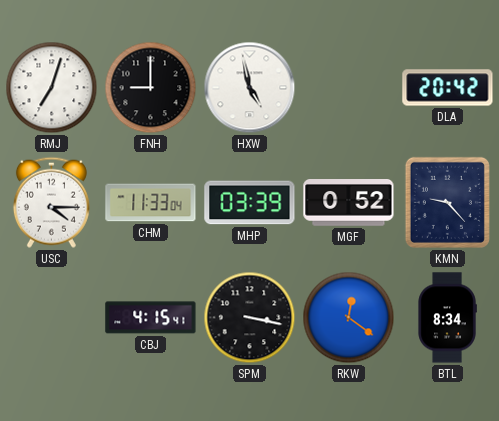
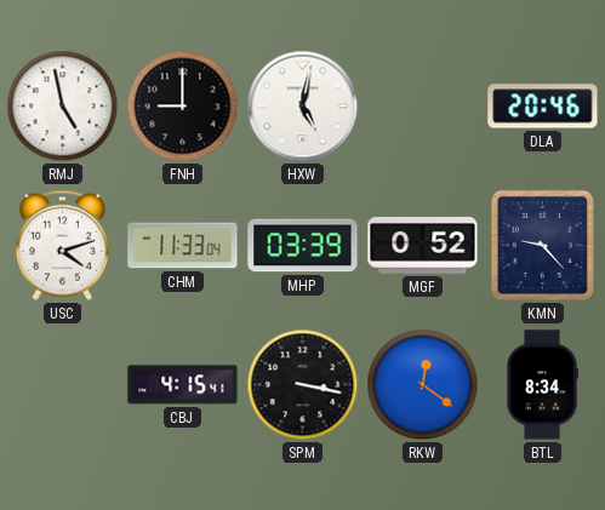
RMJ: 7:03 -> 4:58
HXW: 4:58 -> 5:02
DLA: 20:42 -> 20:46
USC: 4:15 -> 4:12
